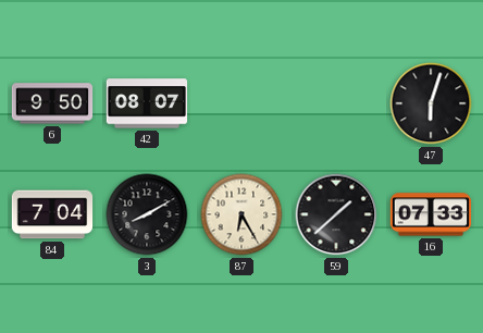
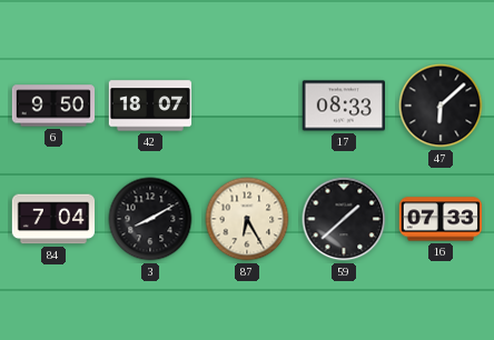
42: 08:07 -> 18:07
17: none -> 08:33
47: 6:03 -> 6:08
